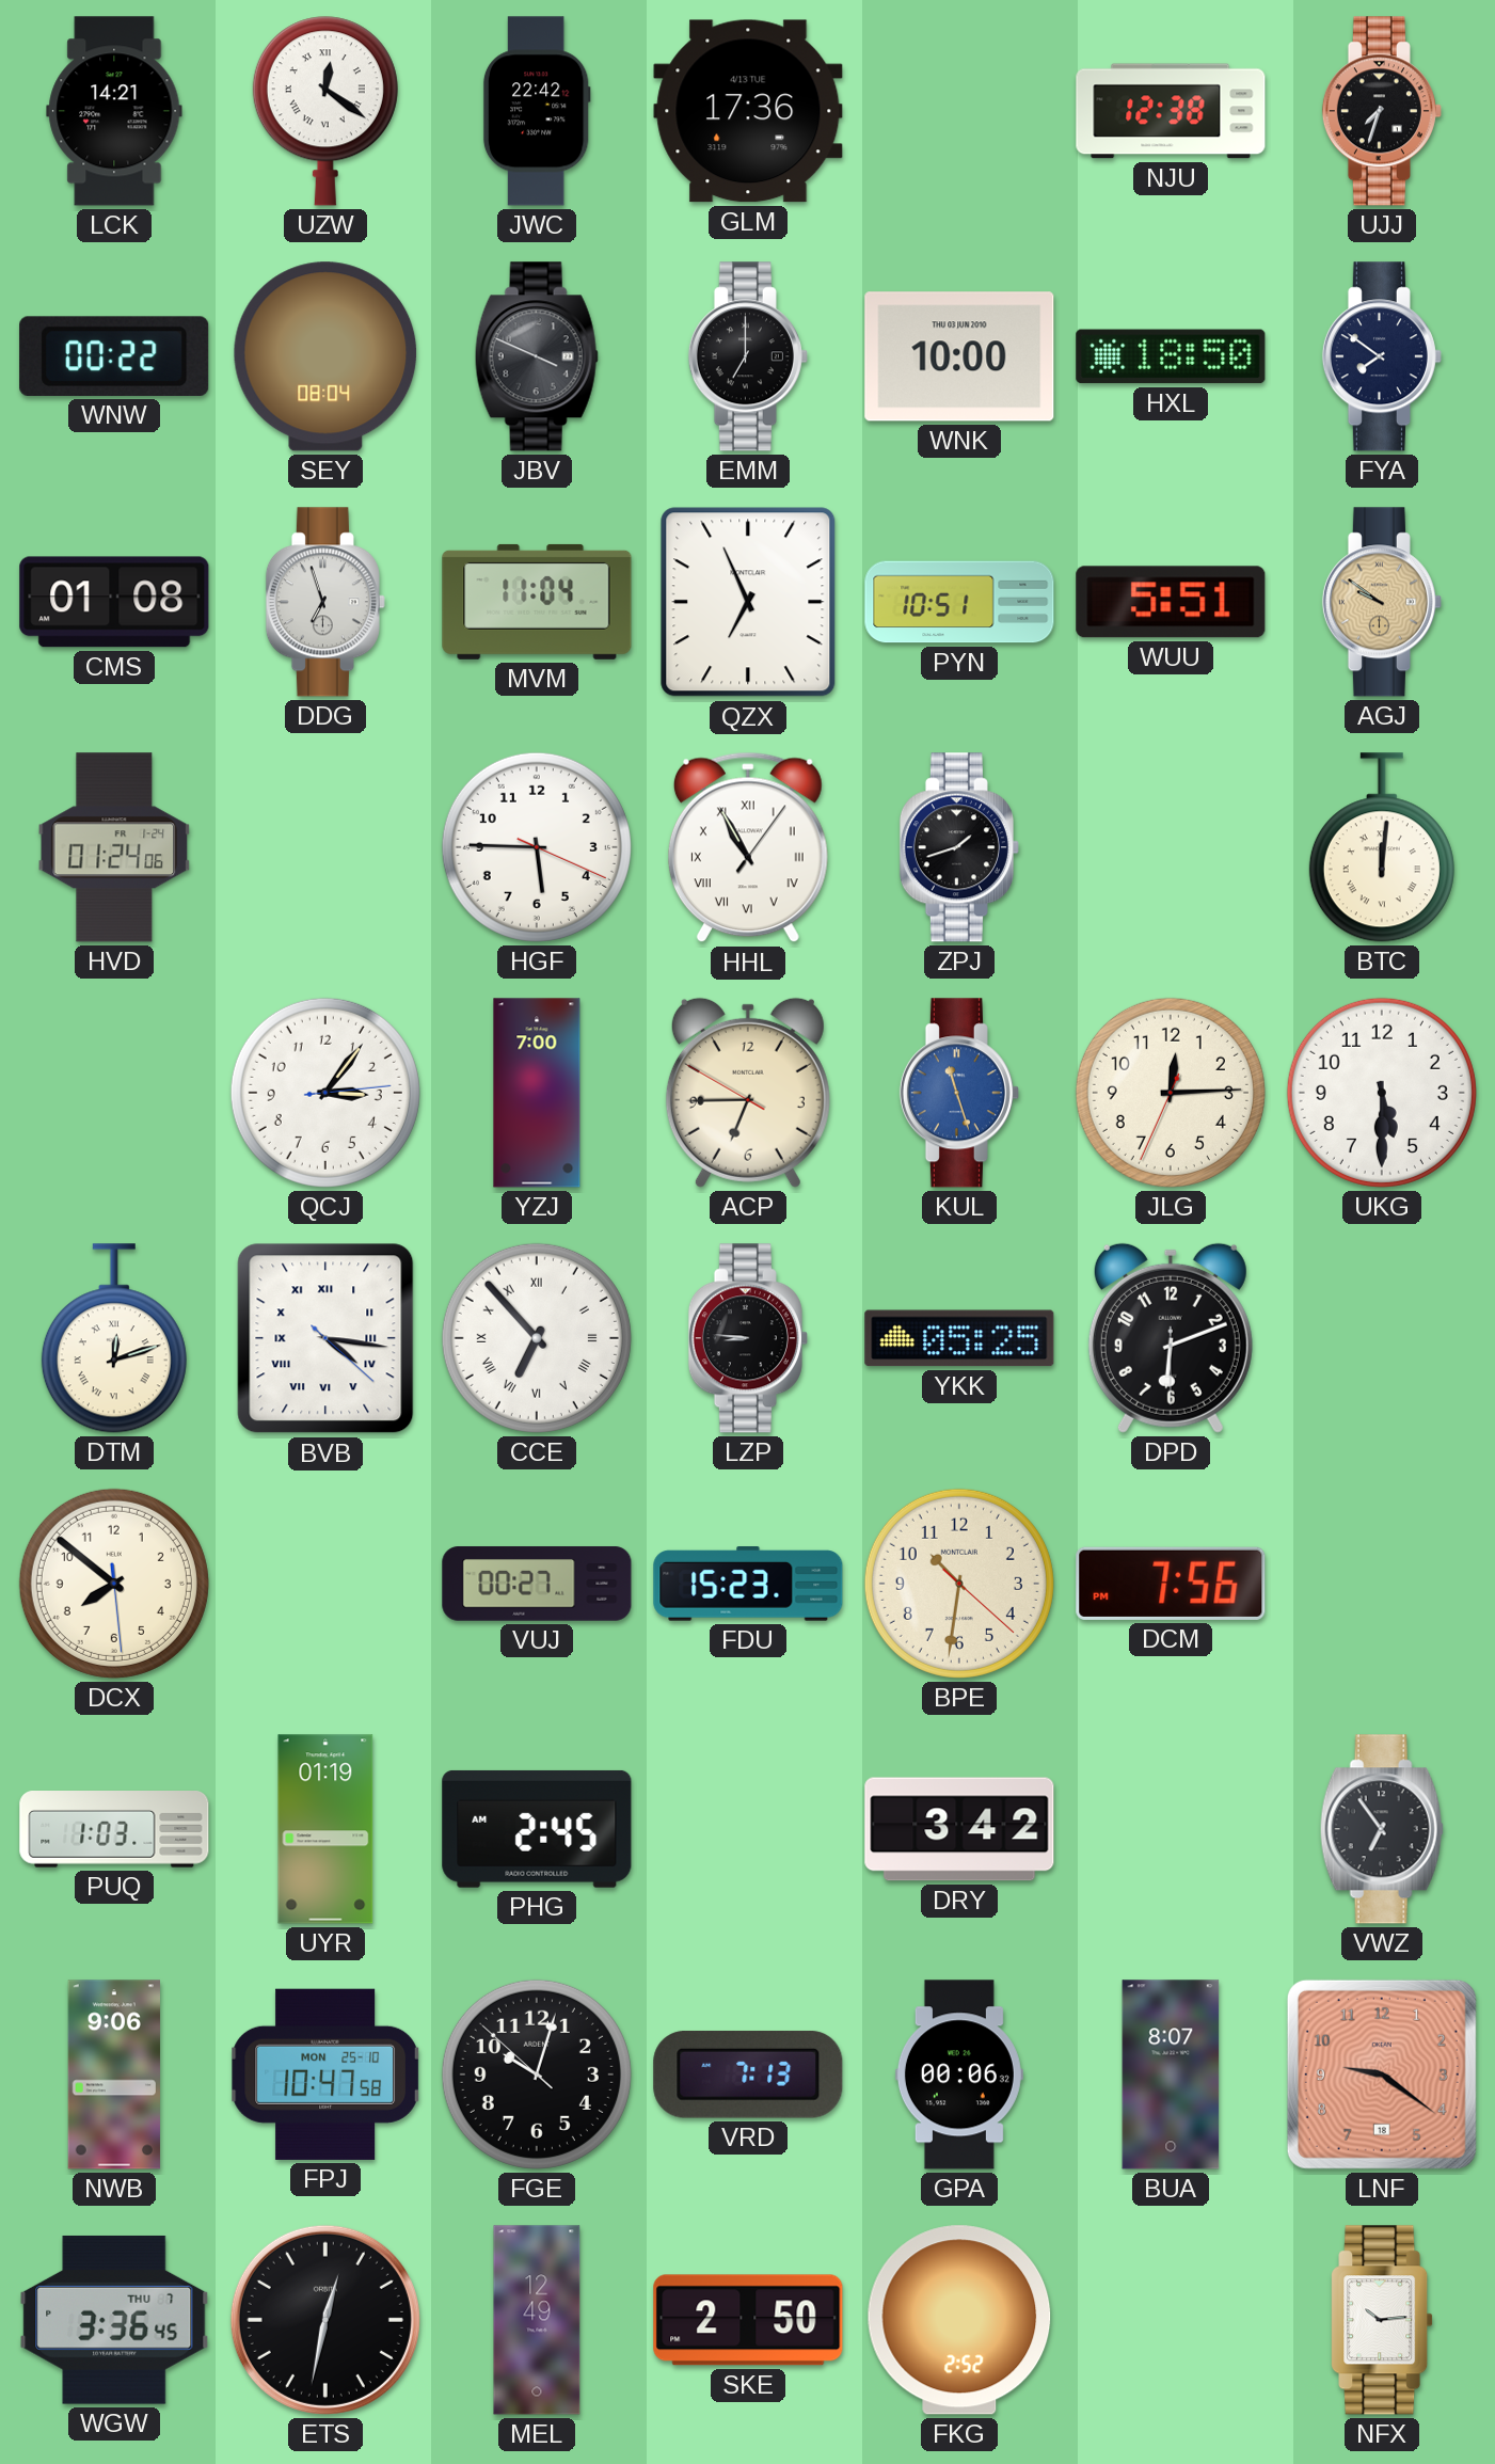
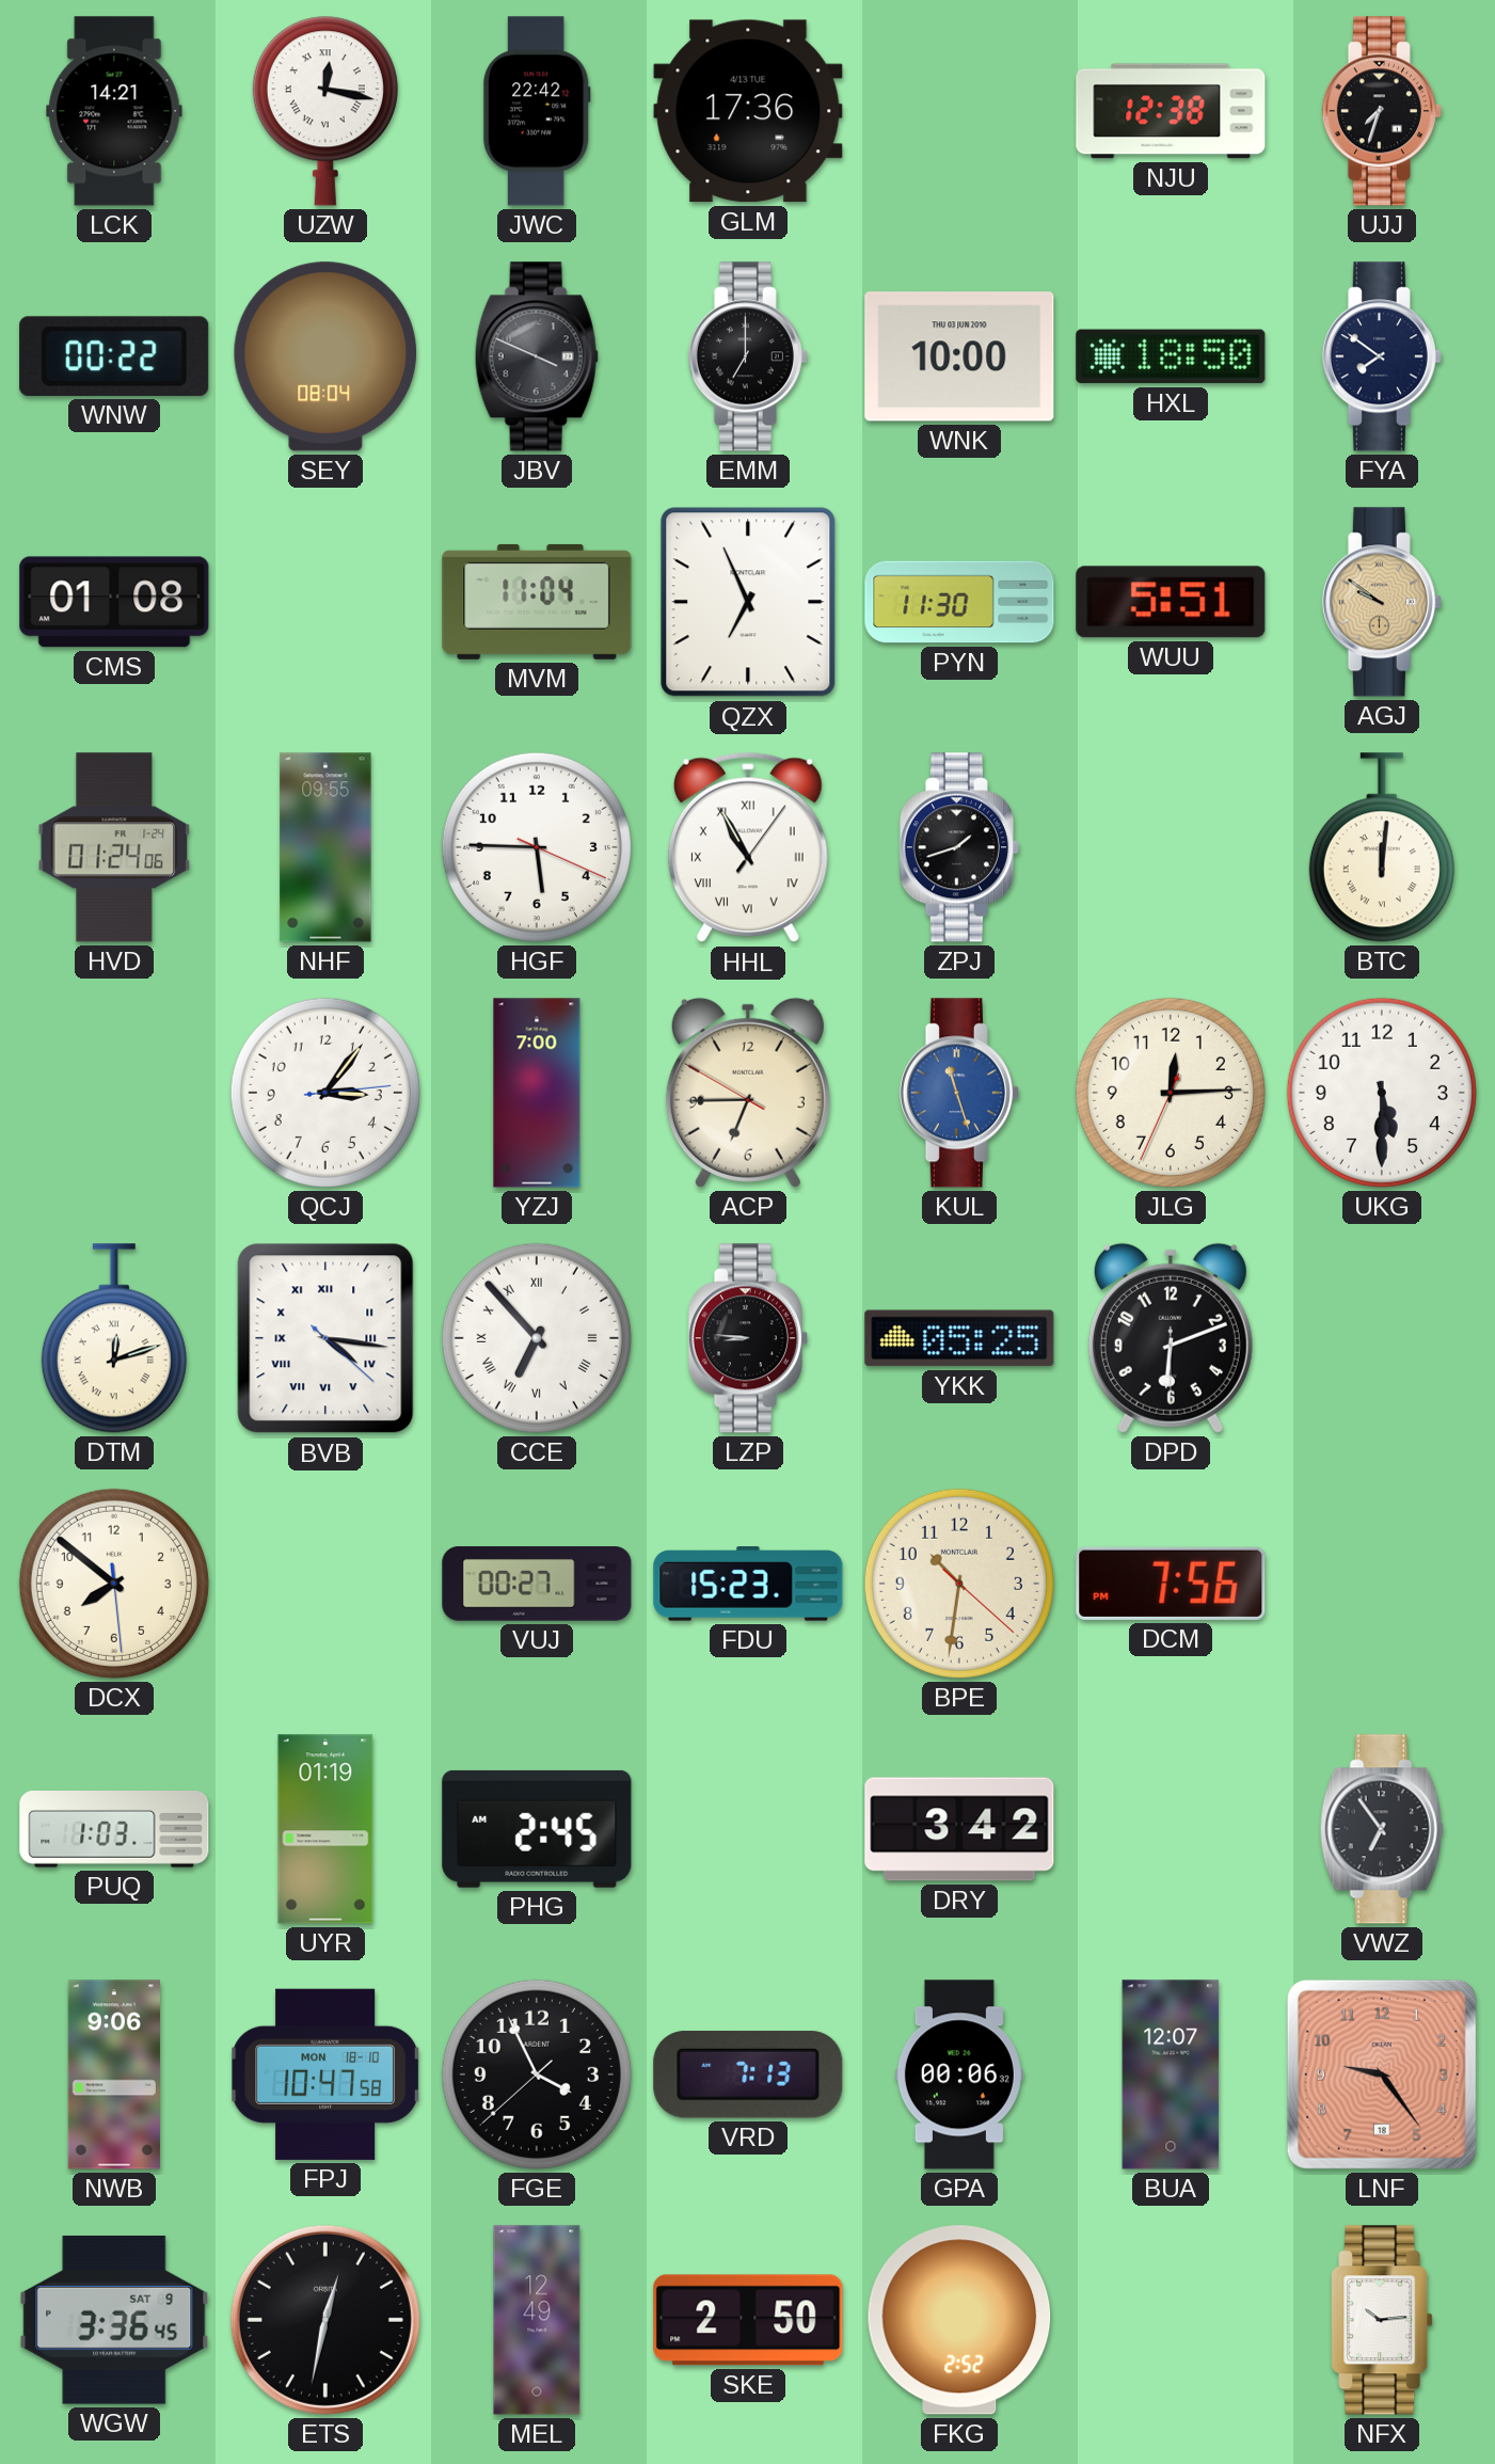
UZW: 12:21 -> 12:17
DDG: 6:57 -> none
PYN: 10:51 -> 11:30
NHF: none -> 09:55
FPJ date: MON 25-10 -> MON 18-10
FGE: 10:02 -> 3:55
BUA: 8:07 -> 12:07
LNF: 9:21 -> 9:24
WGW date: THU 7 -> SAT 9
